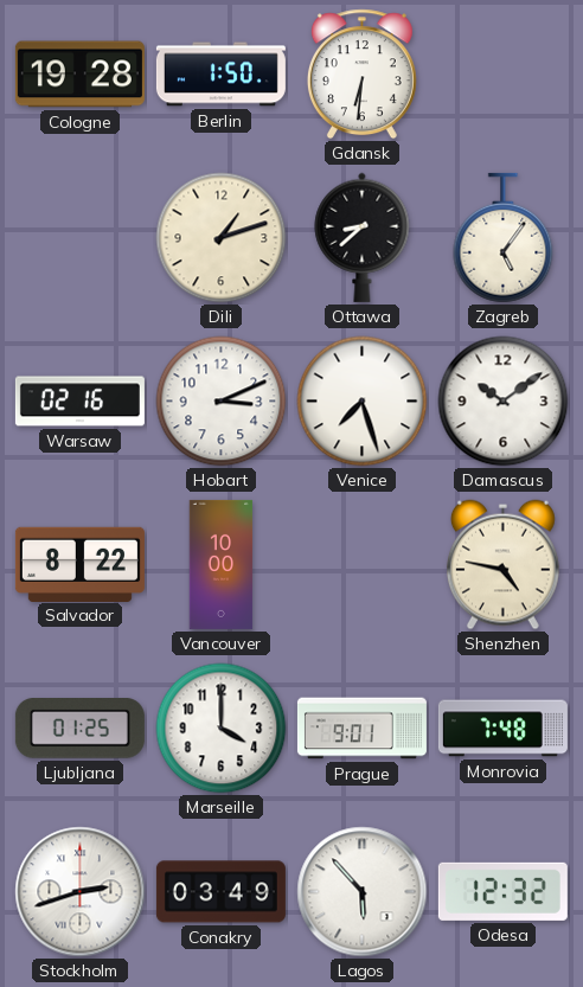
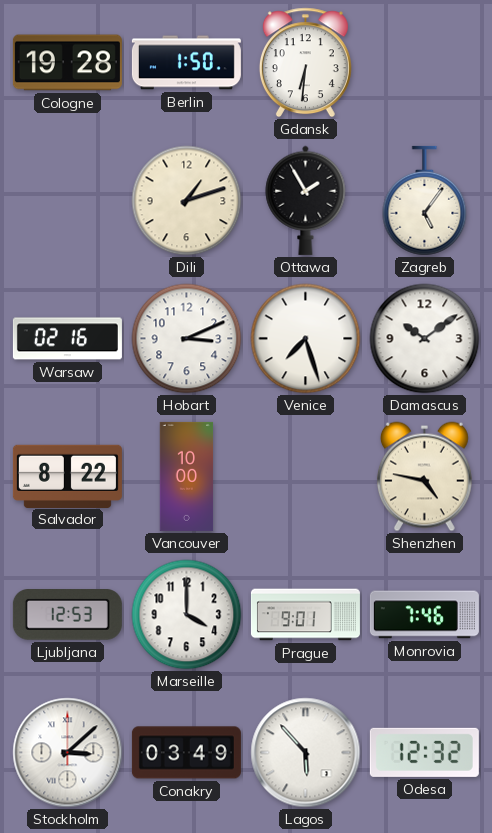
Ottawa: 8:38 -> 1:55
Ljubljana: 01:25 -> 12:53
Monrovia: 7:48 -> 7:46
Stockholm: 2:42 -> 3:08
